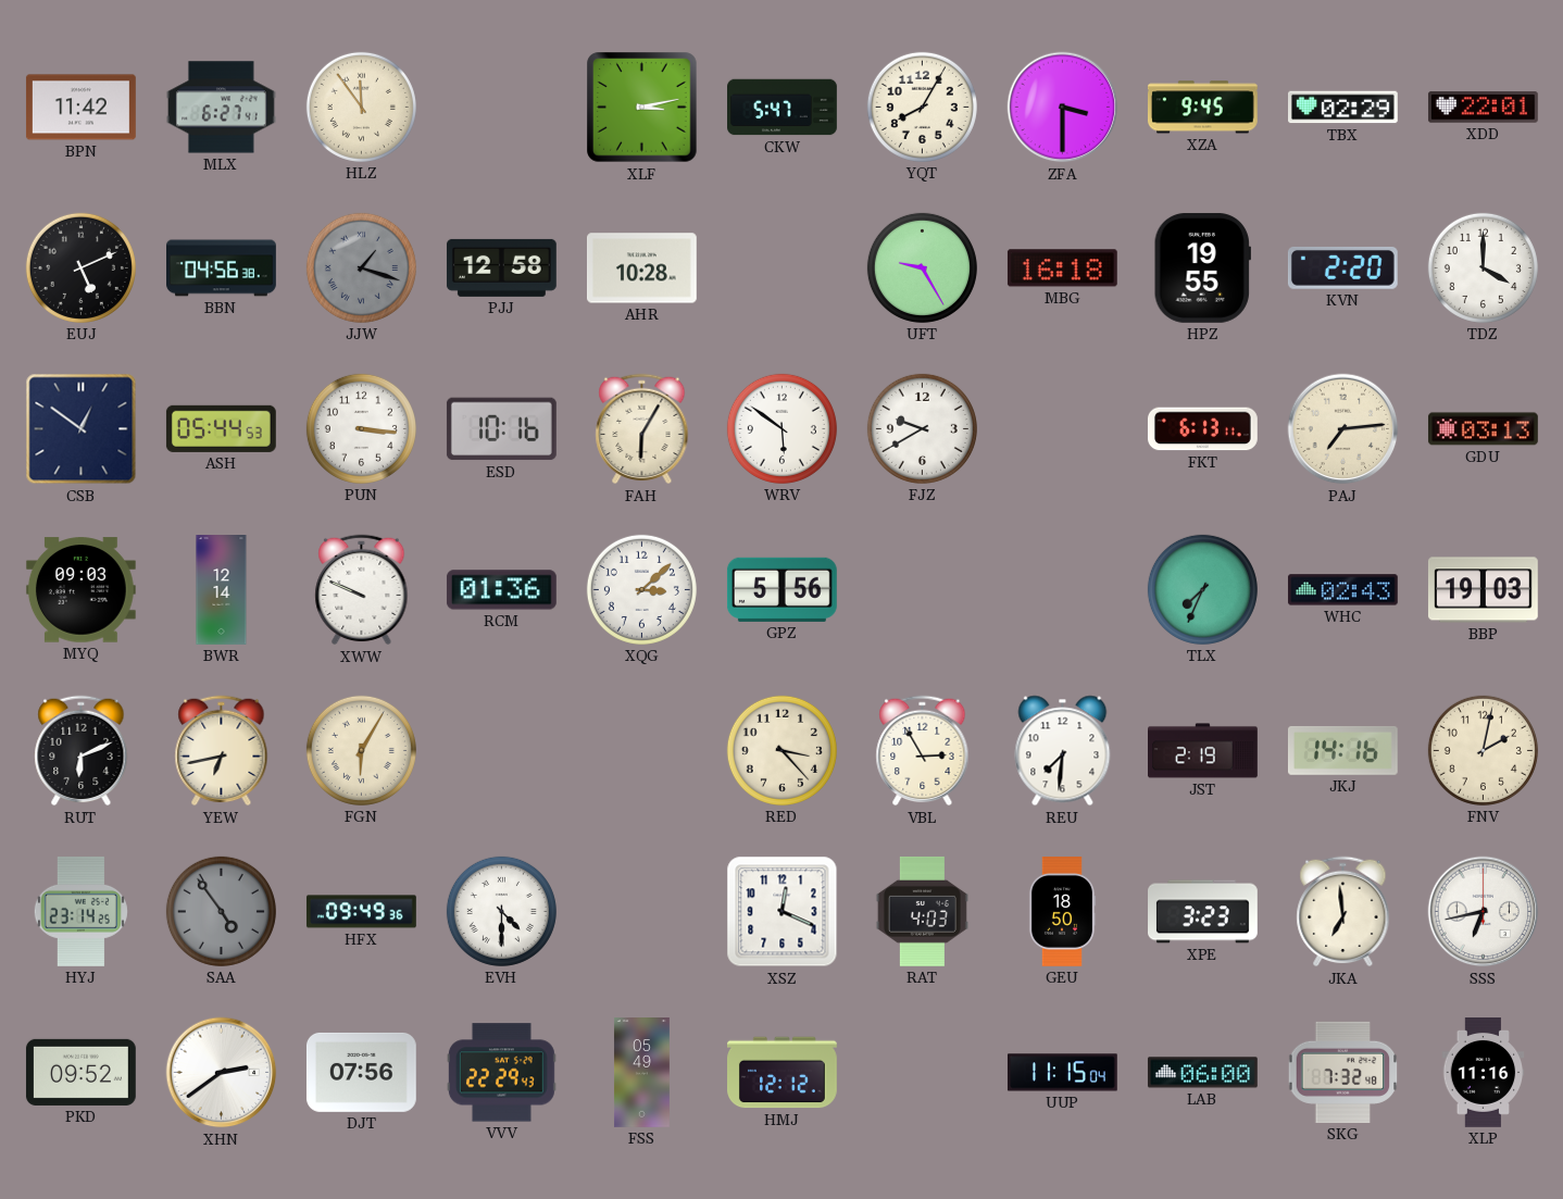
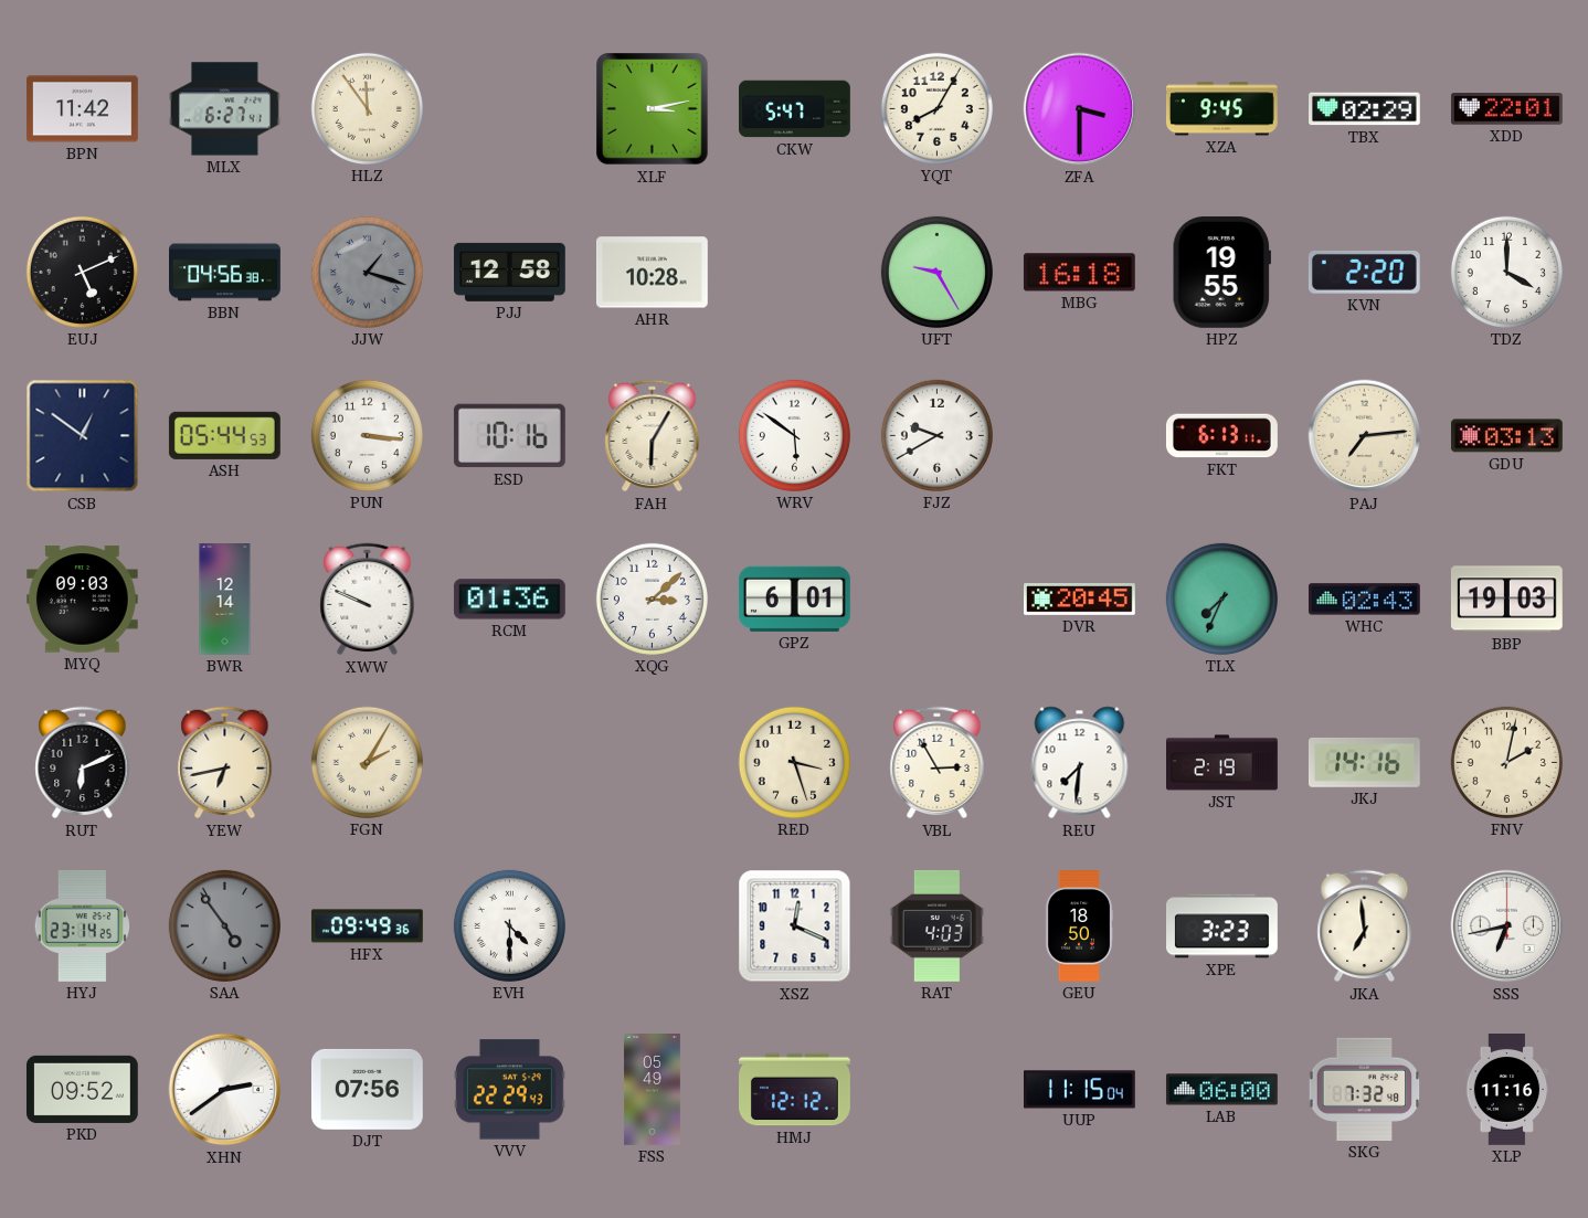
GPZ: 5:56 -> 6:01
DVR: none -> 20:45
FGN: 6:05 -> 2:05
RED: 3:23 -> 3:27
